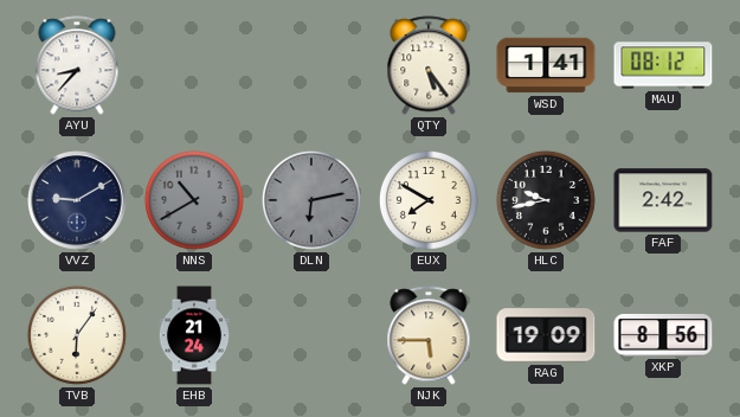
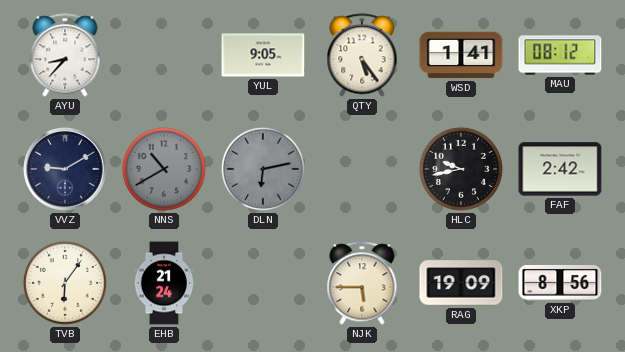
YUL: none -> 9:05
EUX: 7:50 -> none
